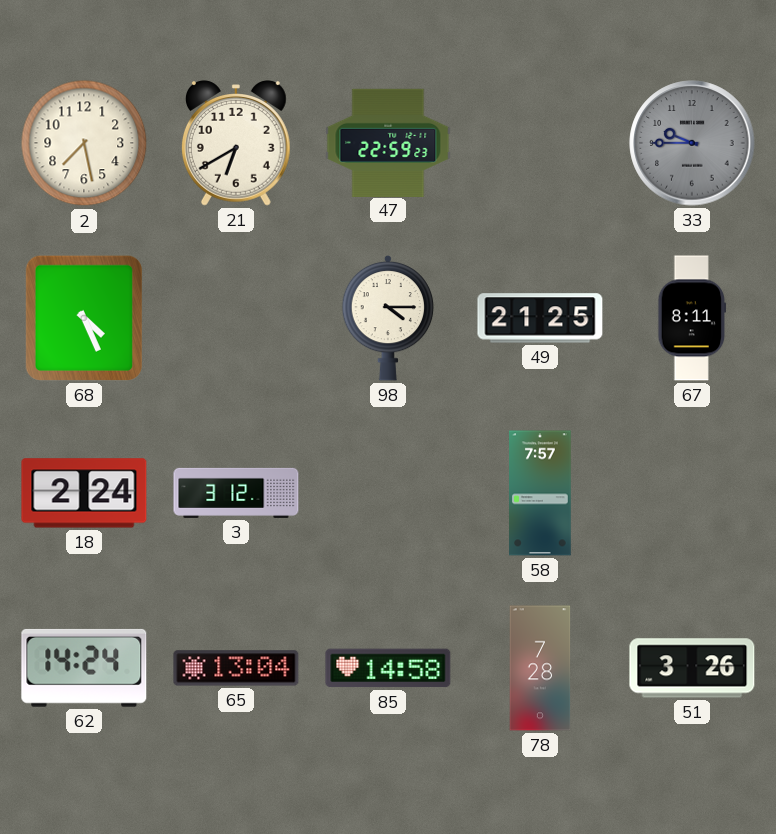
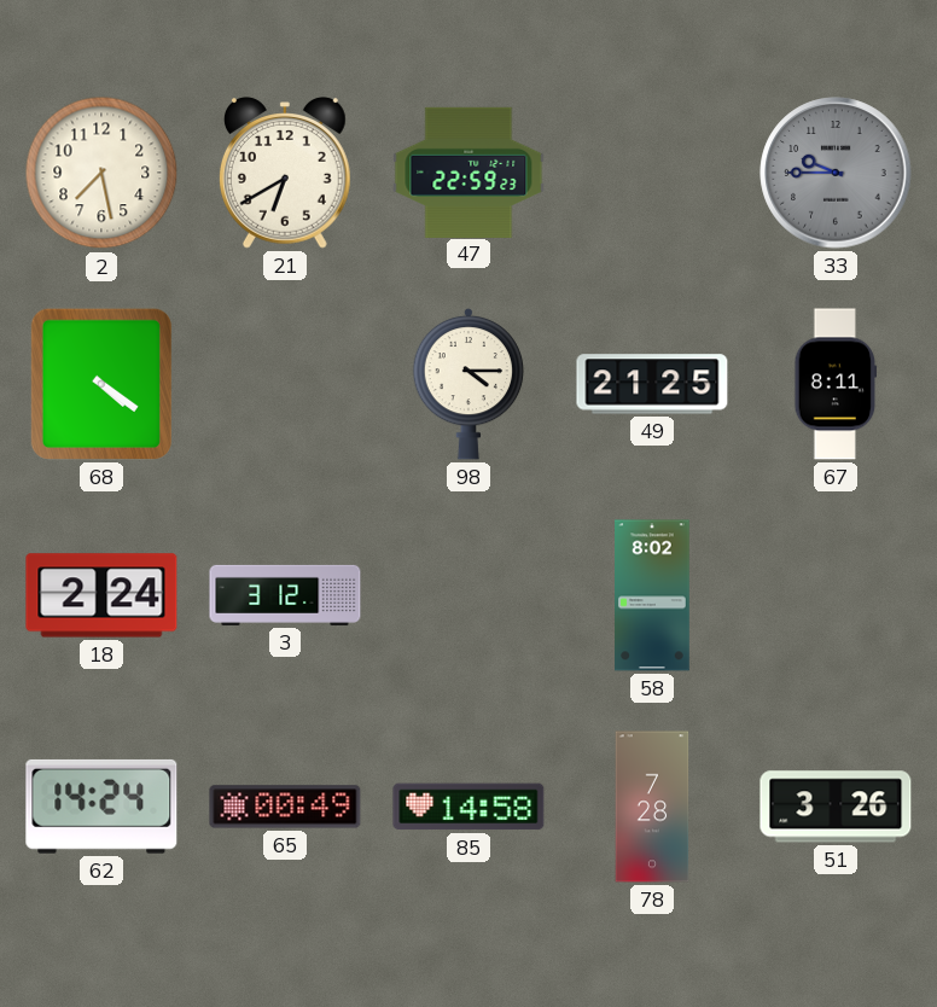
68: 4:26 -> 4:21
58: 7:57 -> 8:02
65: 13:04 -> 00:49
